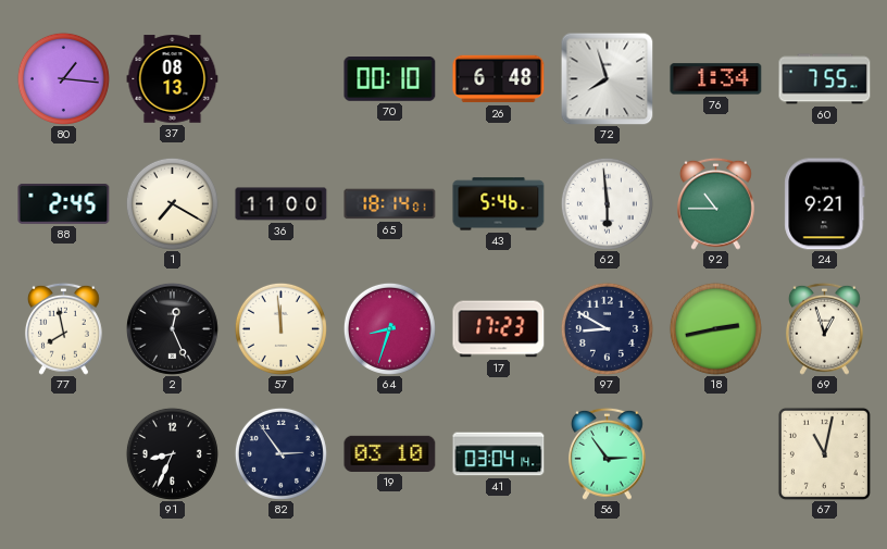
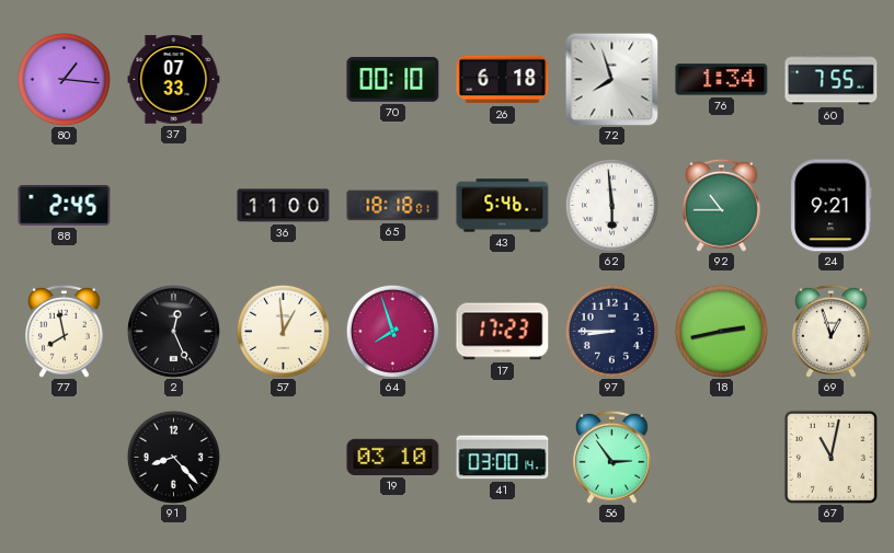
37: 08:13 -> 07:33
26: 6:48 -> 6:18
1: 7:20 -> none
65: 18:14 -> 18:18
57: 11:59 -> 12:59
64: 8:33 -> 7:57
97: 8:50 -> 8:45
91: 8:34 -> 8:23
82: 2:54 -> none
41: 03:04 -> 03:00
